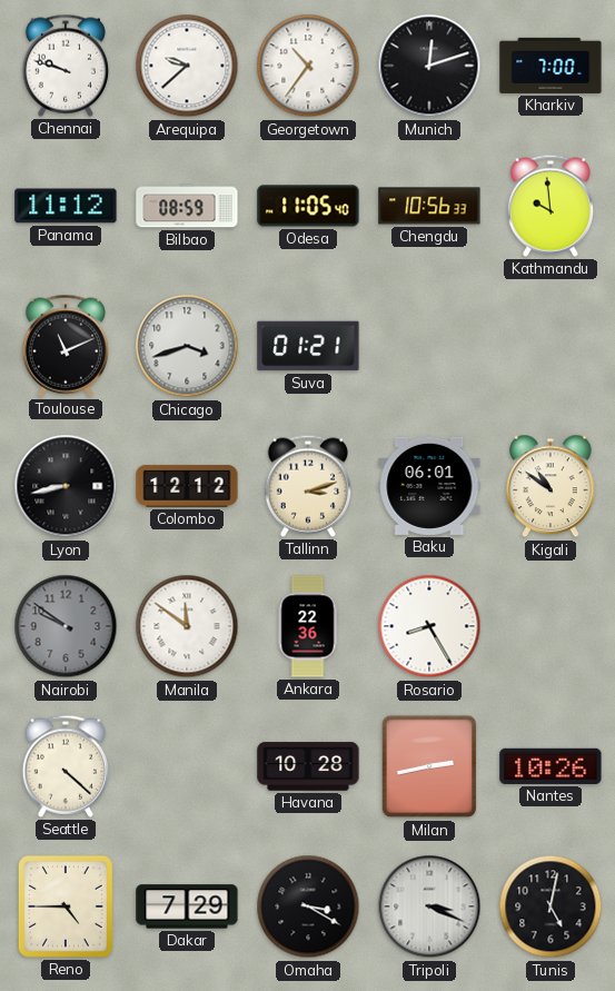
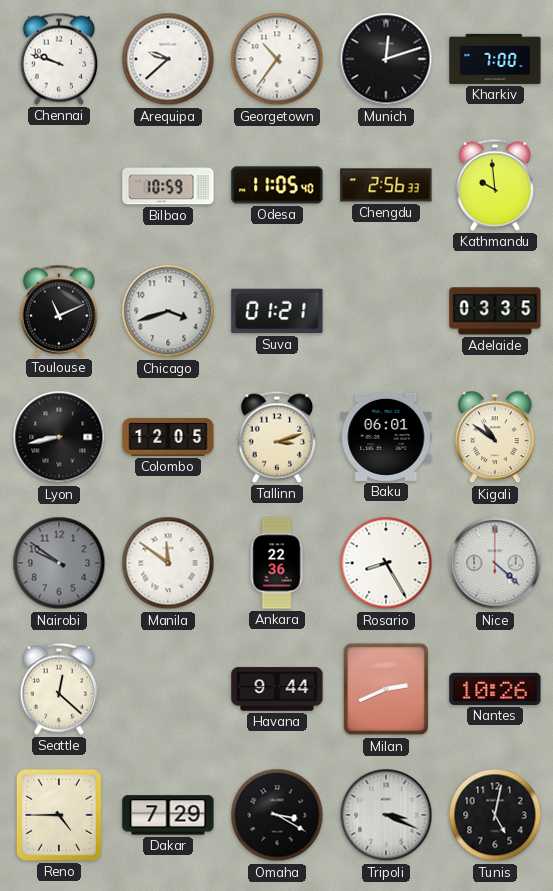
Panama: 11:12 -> none
Bilbao: 08:59 -> 10:59
Chengdu: 10:56 -> 2:56
Adelaide: none -> 03:35
Colombo: 12:12 -> 12:05
Nice: none -> 4:22
Seattle: 4:22 -> 12:22
Havana: 10:28 -> 9:44
Milan: 2:43 -> 2:41
